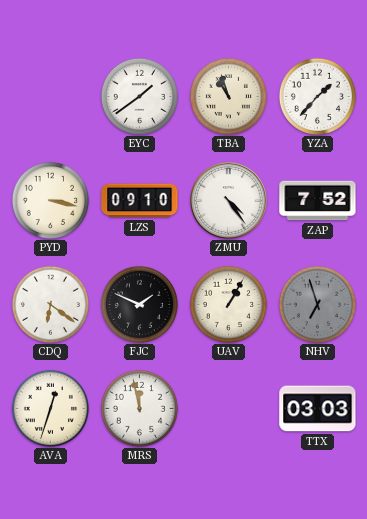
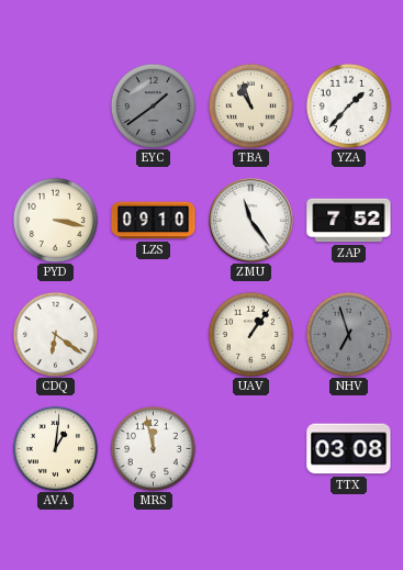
EYC dial: white -> grey
ZMU: 4:24 -> 11:24
FJC: 1:49 -> none
UAV: 1:05 -> 1:06
AVA: 12:33 -> 1:01
TTX: 03:03 -> 03:08
